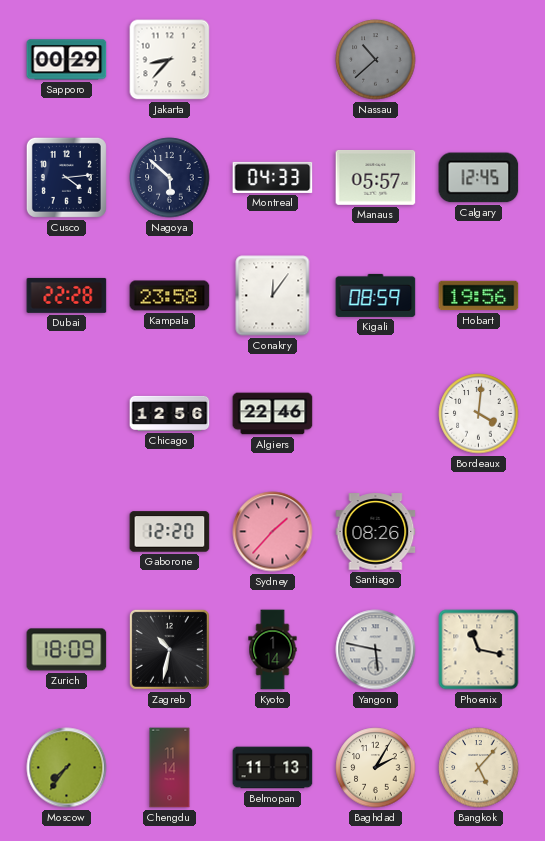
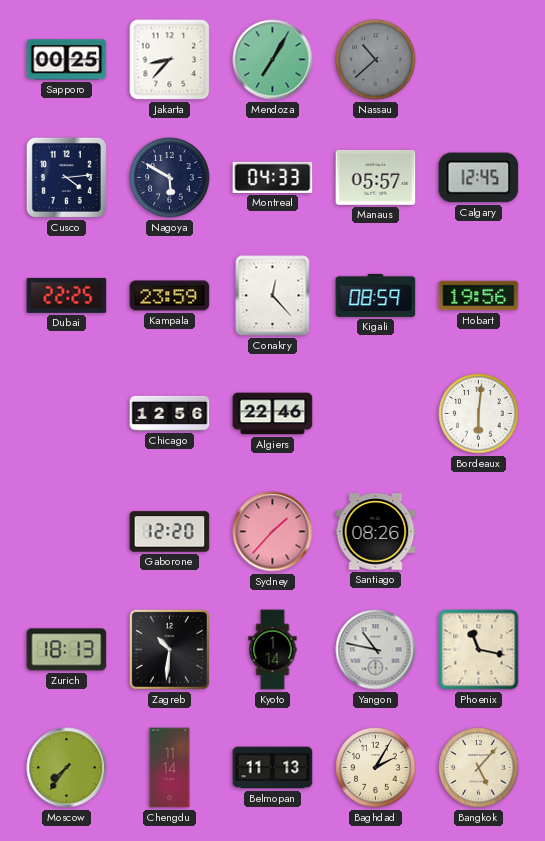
Sapporo: 00:29 -> 00:25
Mendoza: none -> 7:05
Nagoya: 5:52 -> 5:50
Dubai: 22:28 -> 22:25
Kampala: 23:58 -> 23:59
Conakry: 12:06 -> 12:23
Bordeaux: 4:01 -> 6:01
Zurich: 18:09 -> 18:13
Zagreb: 10:32 -> 10:31
Yangon: 5:47 -> 10:47
